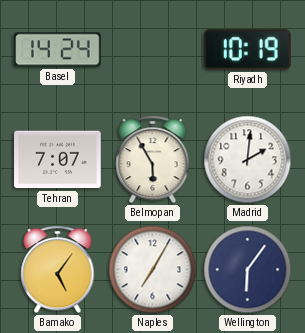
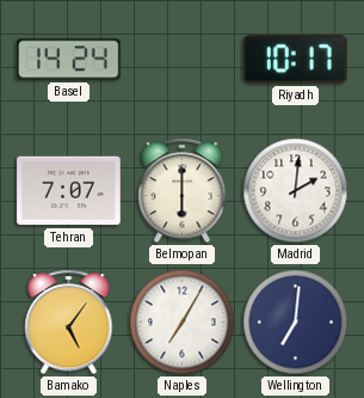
Riyadh: 10:19 -> 10:17
Belmopan: 5:55 -> 6:00
Wellington: 6:06 -> 7:01
